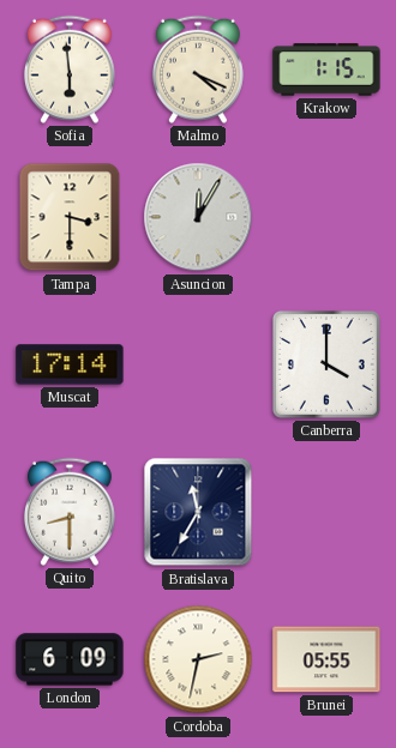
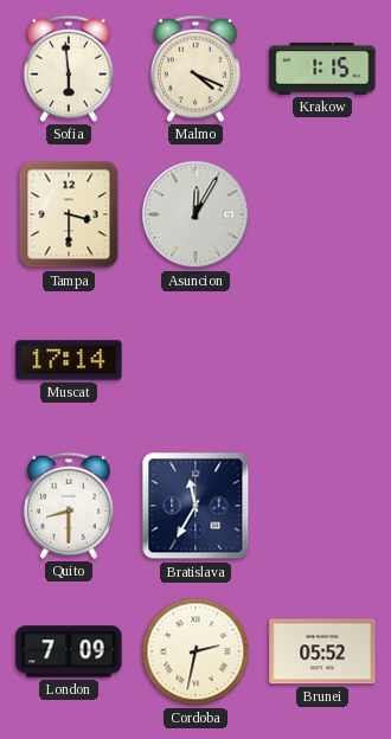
Canberra: 4:00 -> none
London: 6:09 -> 7:09
Brunei: 05:55 -> 05:52
